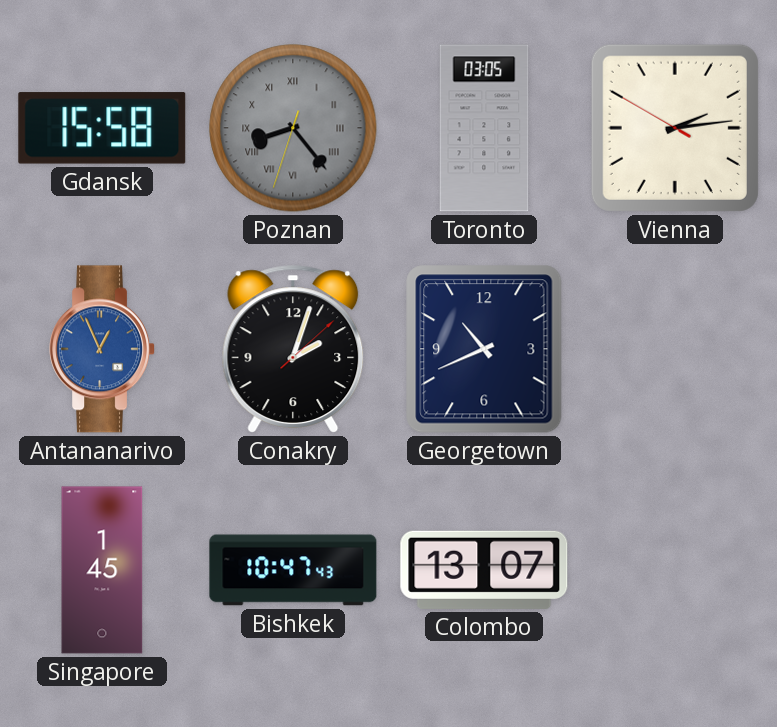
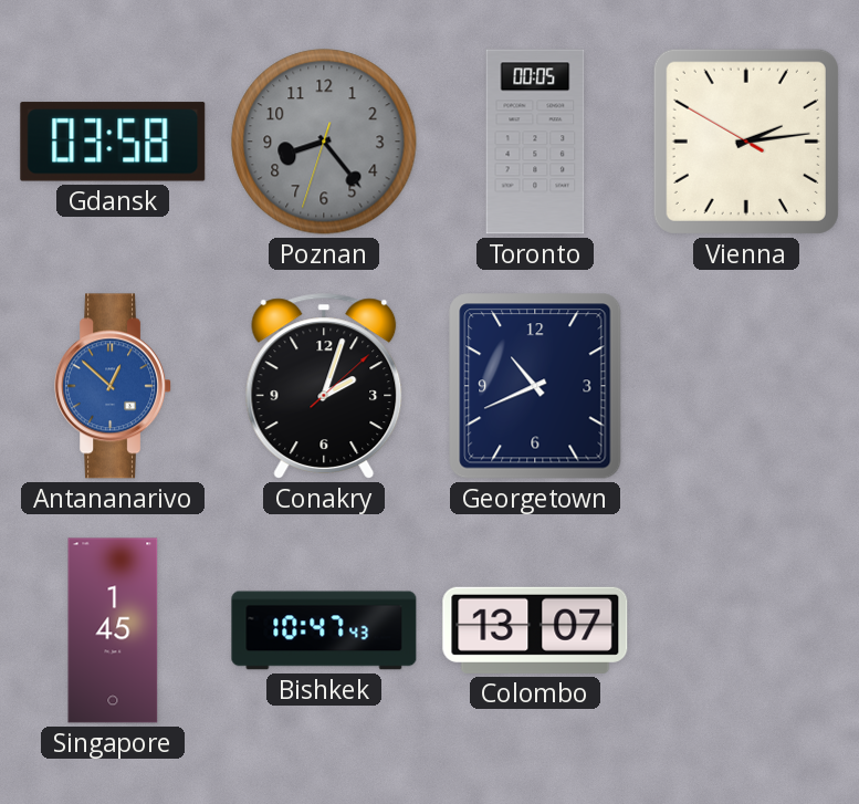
Gdansk: 15:58 -> 03:58
Poznan numerals: Roman -> Arabic
Toronto: 03:05 -> 00:05
Antananarivo: 12:56 -> 12:52
